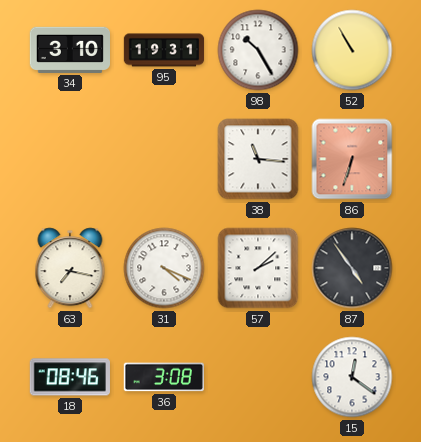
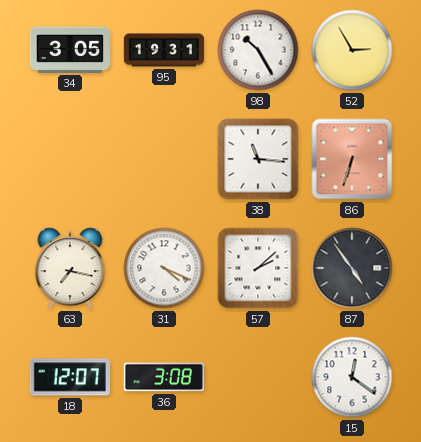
34: 3:10 -> 3:05
52: 10:55 -> 2:55
18: 08:46 -> 12:07
